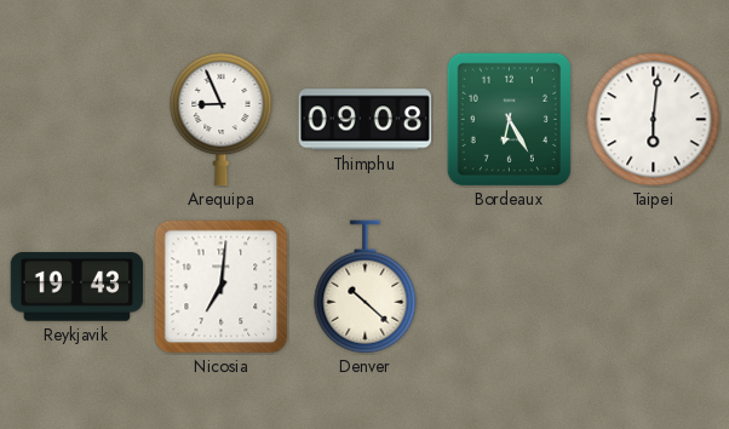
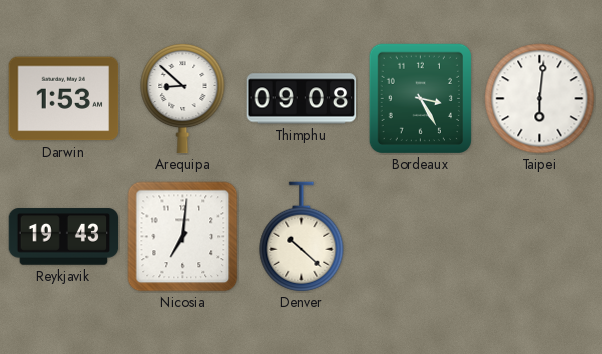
Darwin: none -> 1:53
Arequipa: 8:56 -> 8:52
Bordeaux: 6:25 -> 3:25
